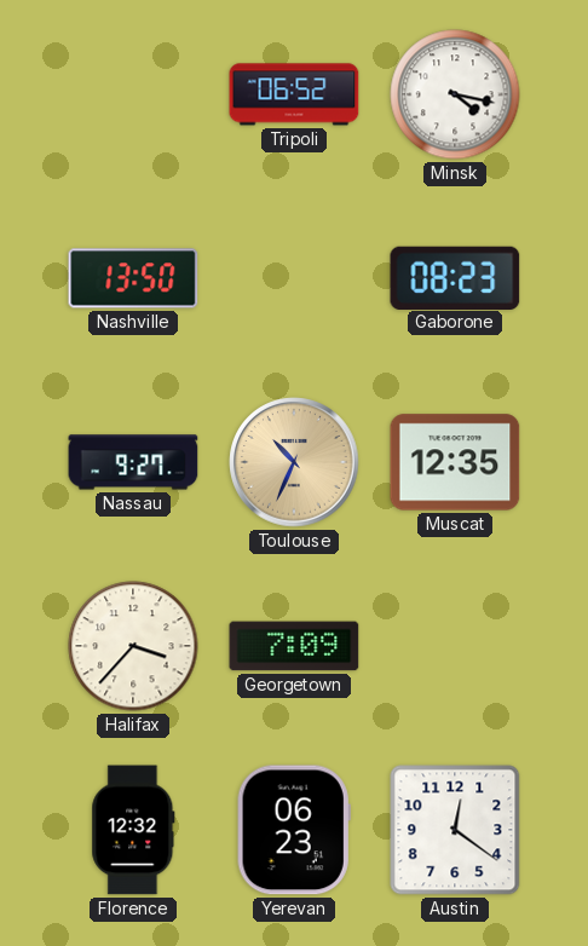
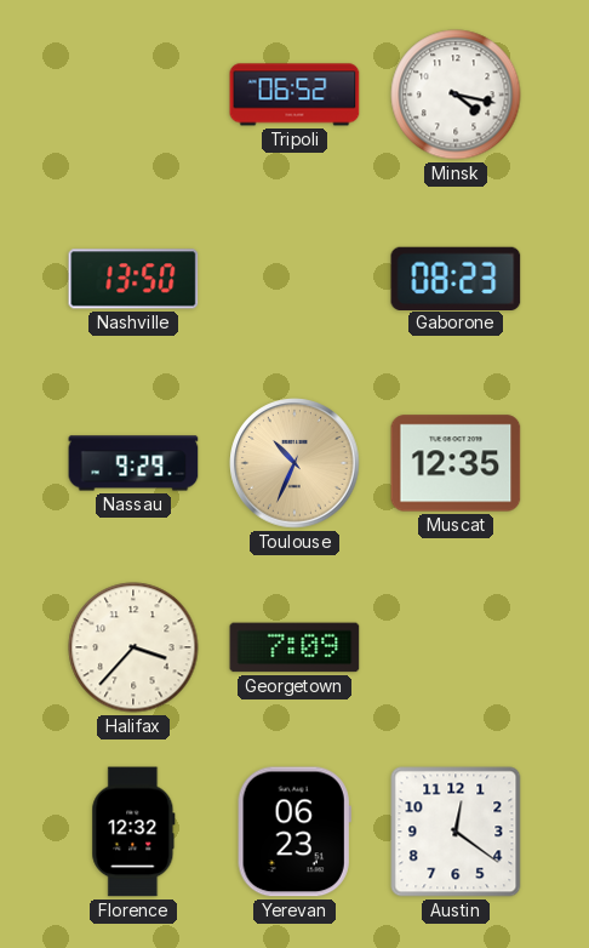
Nassau: 9:27 -> 9:29
